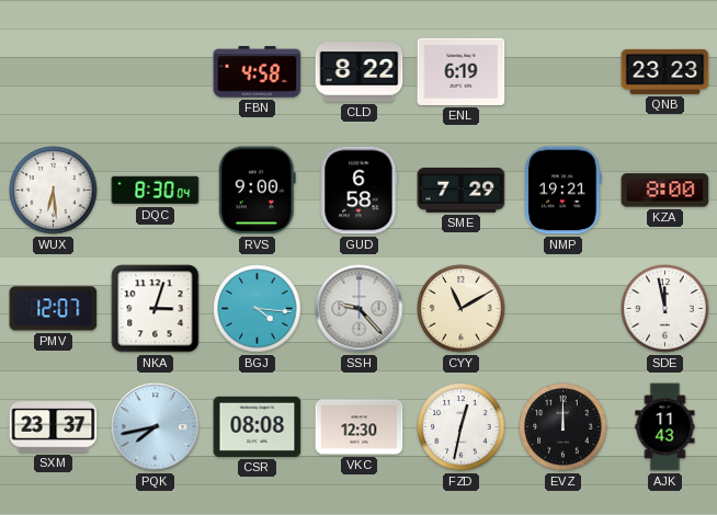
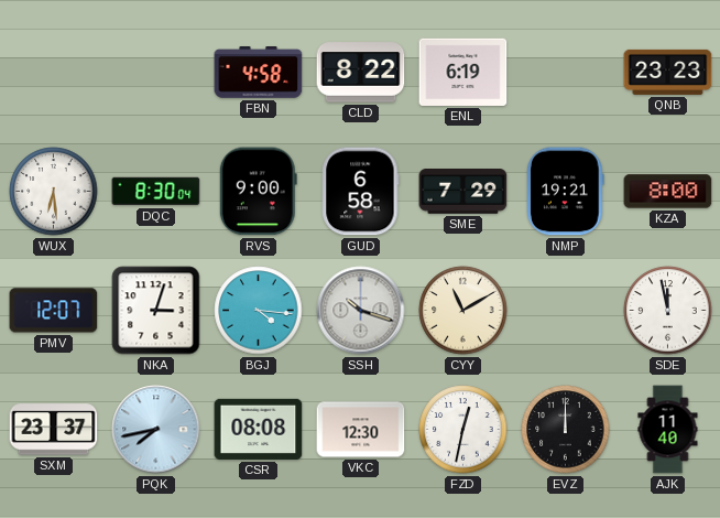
SSH: 9:23 -> 10:18
AJK: 11:43 -> 11:40
